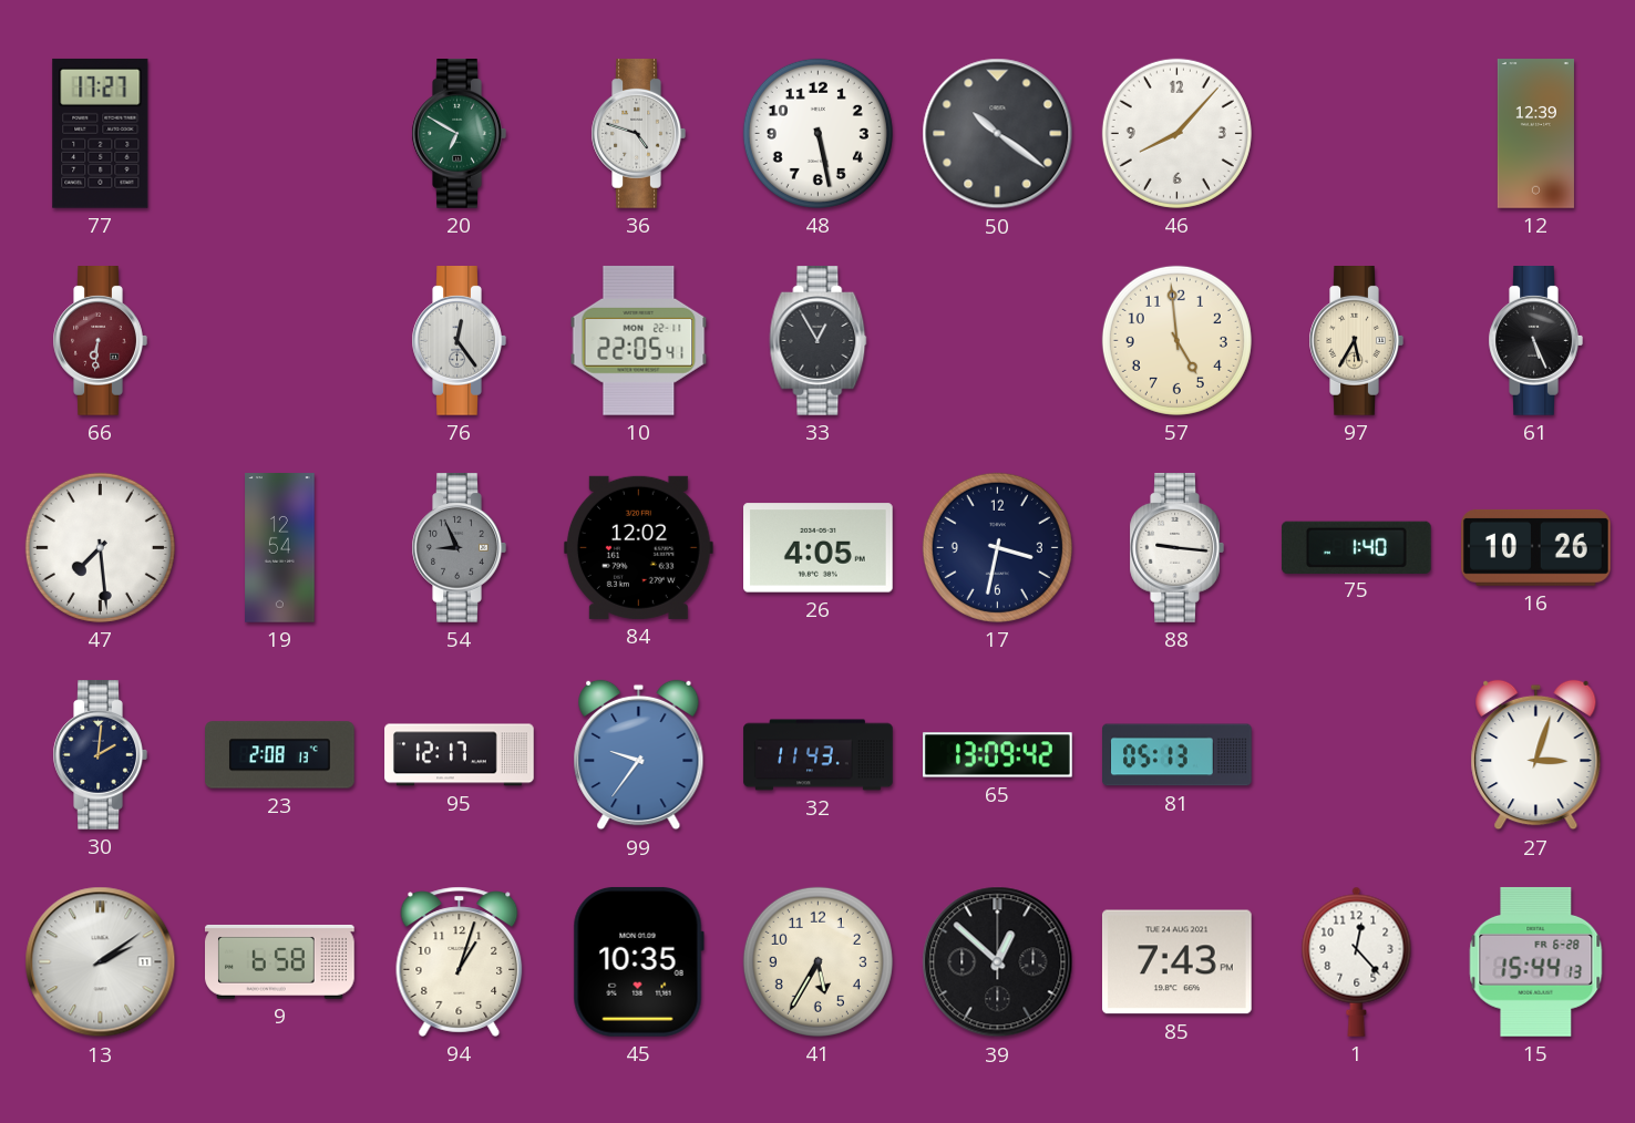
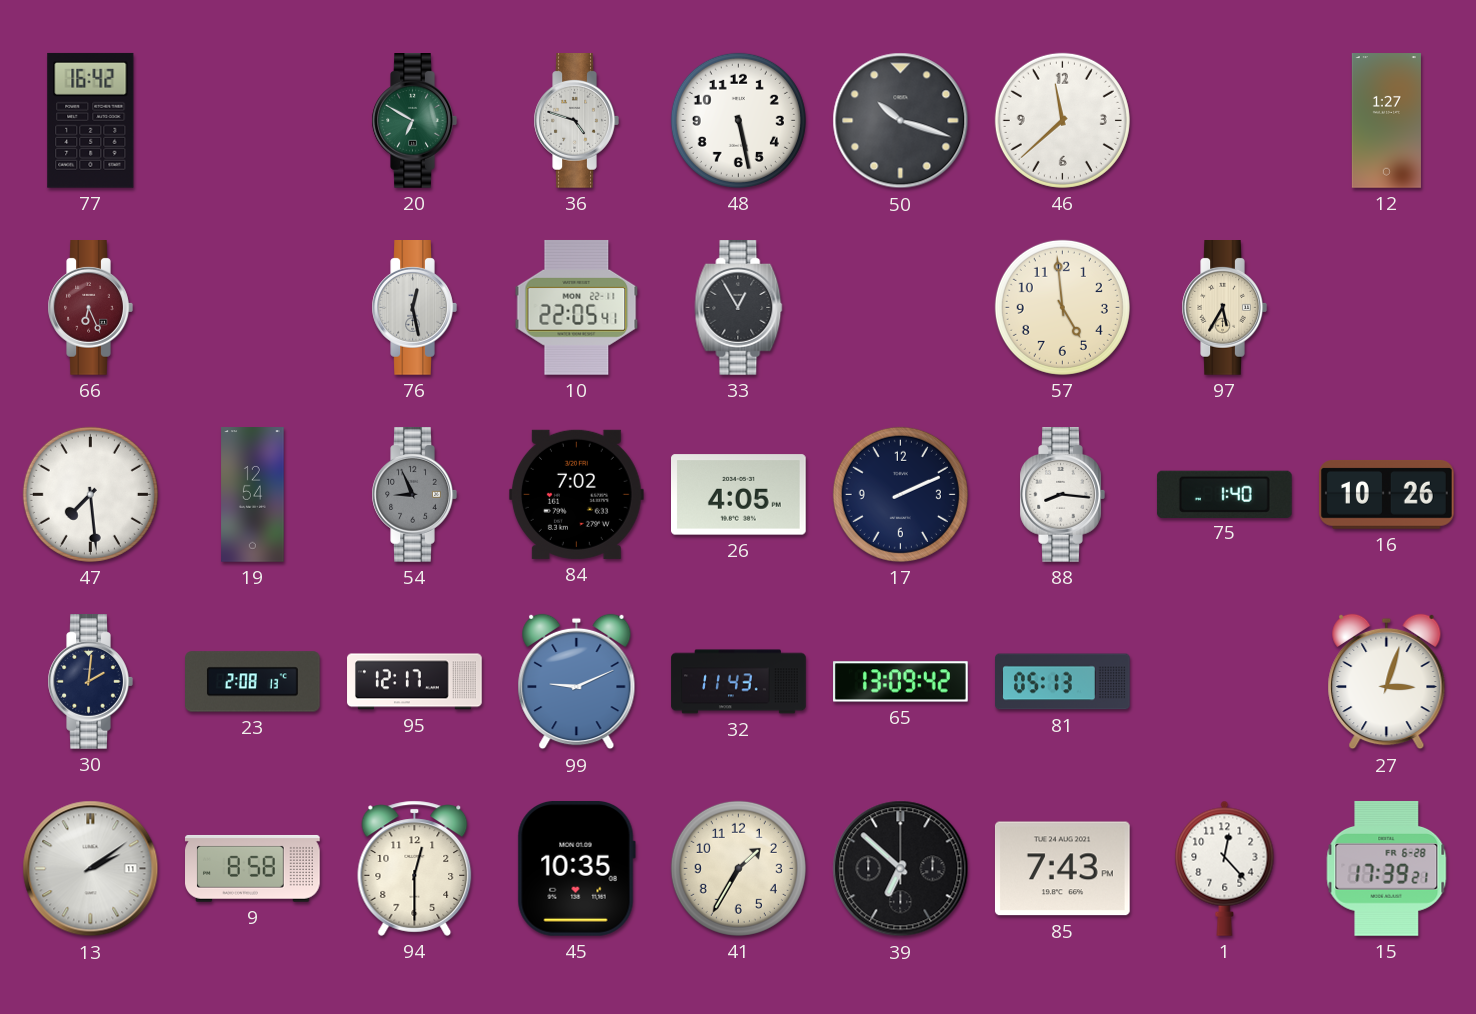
77: 17:27 -> 16:42
50: 10:21 -> 10:18
46: 8:07 -> 11:38
12: 12:39 -> 1:27
66: 6:31 -> 6:26
76: 12:24 -> 12:28
61: 5:26 -> none
84: 12:02 -> 7:02
17: 3:32 -> 2:11
88: 9:16 -> 8:16
99: 9:36 -> 9:11
9: 6:58 -> 8:58
94: 1:03 -> 12:30
41: 5:35 -> 1:35
39: 12:52 -> 6:52
15: 15:44 -> 17:39
